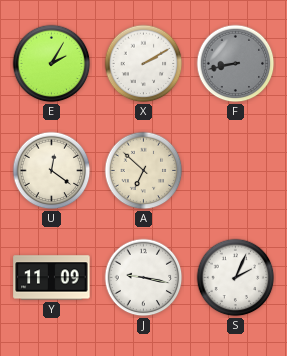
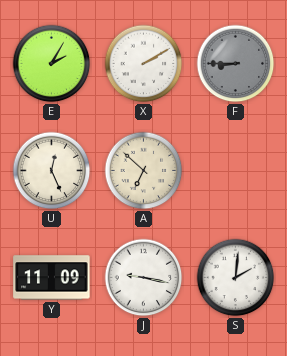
F: 8:43 -> 8:45
U: 12:21 -> 12:26
S: 2:04 -> 2:01
